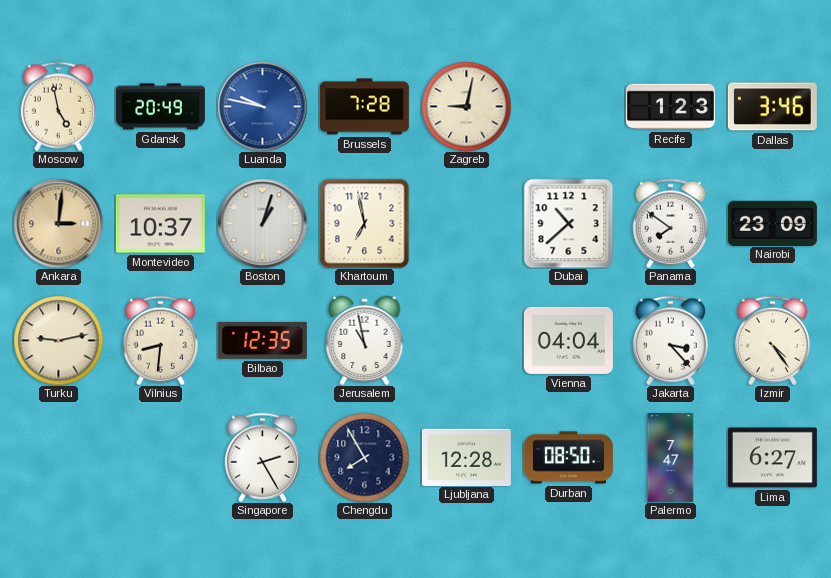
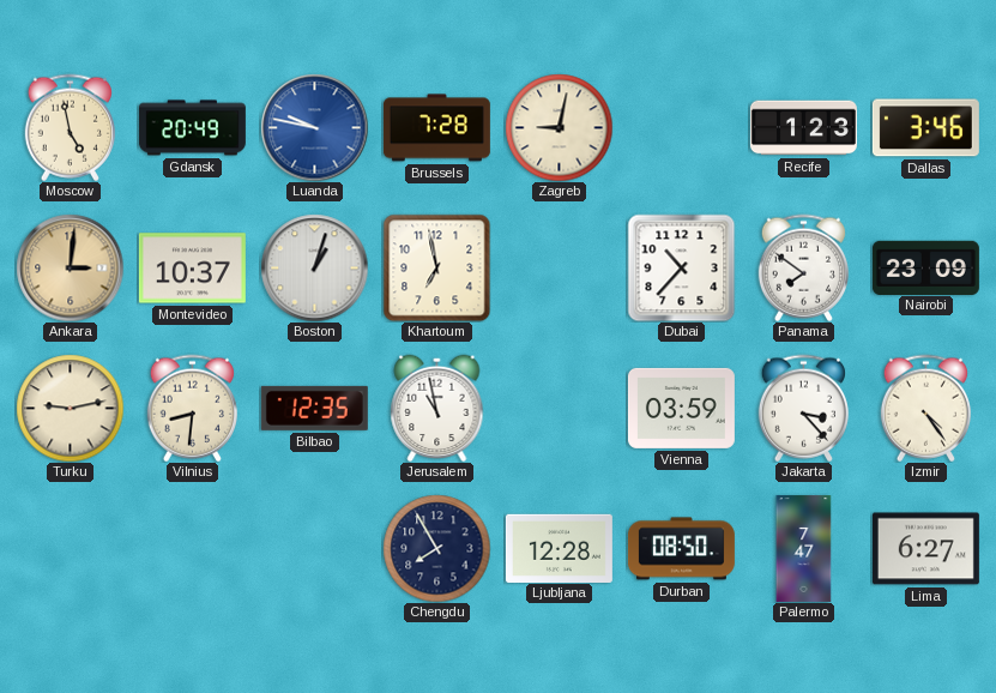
Dubai: 10:38 -> 10:37
Vienna: 04:04 -> 03:59
Singapore: 2:25 -> none
